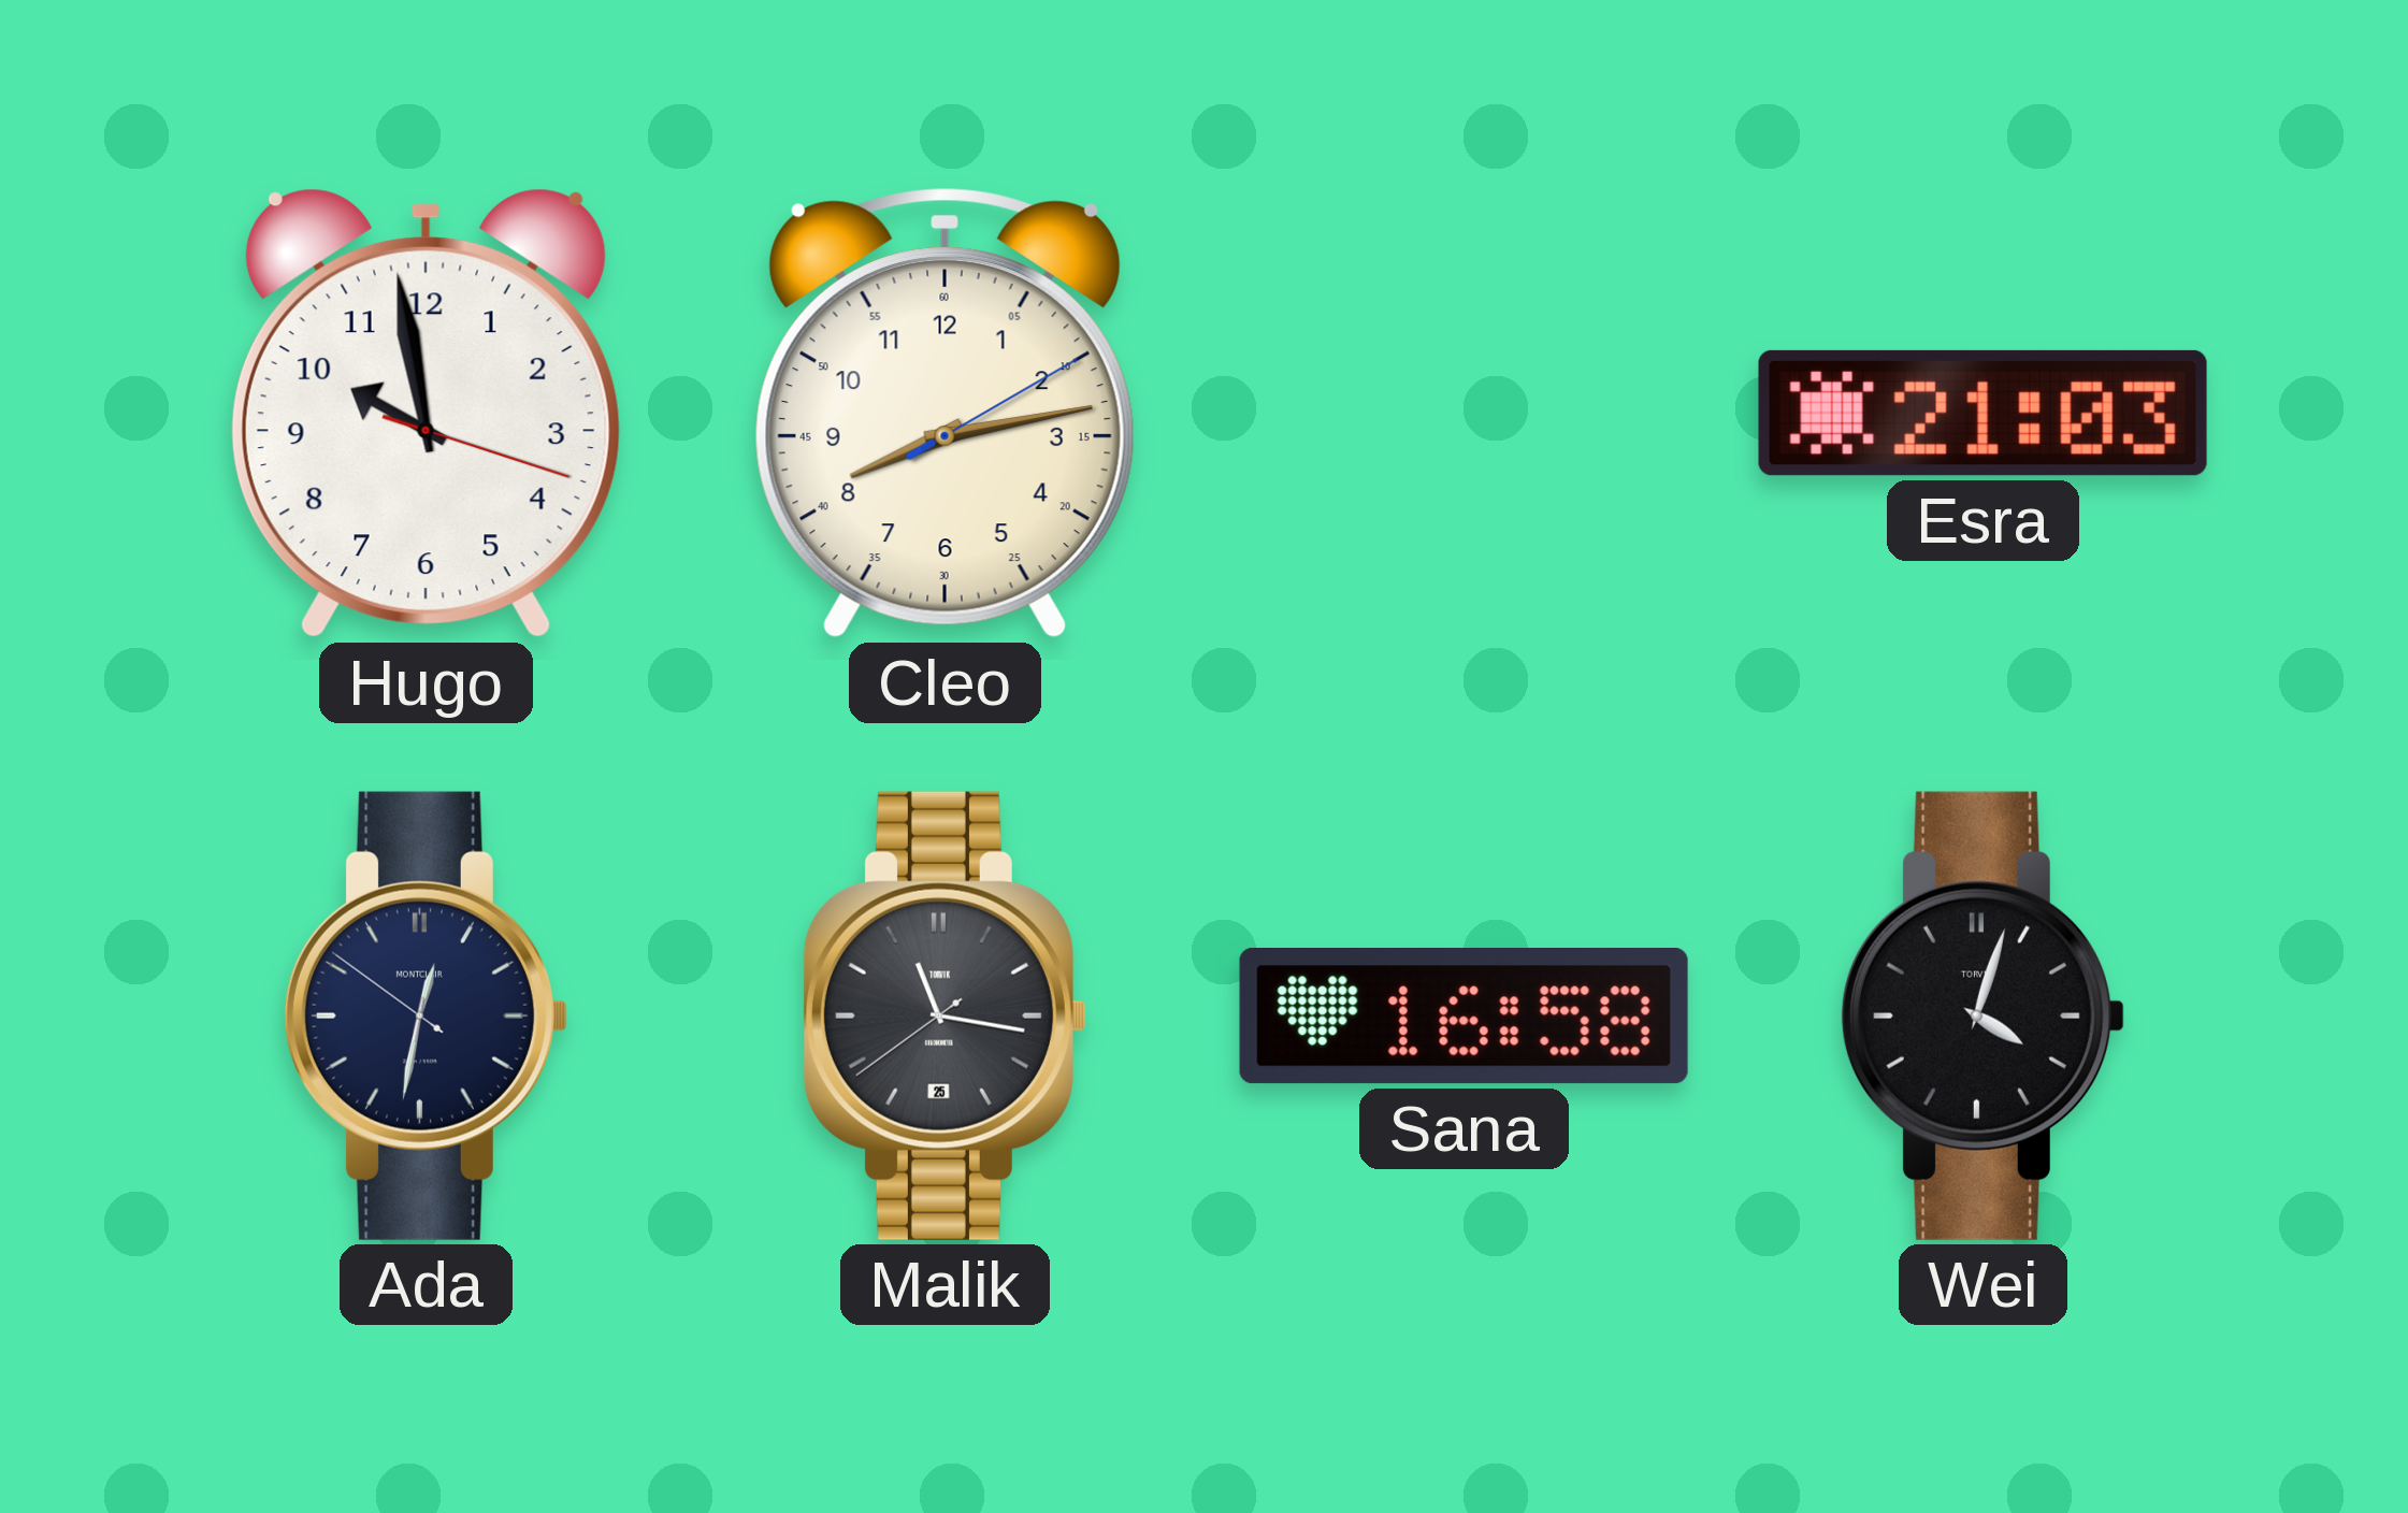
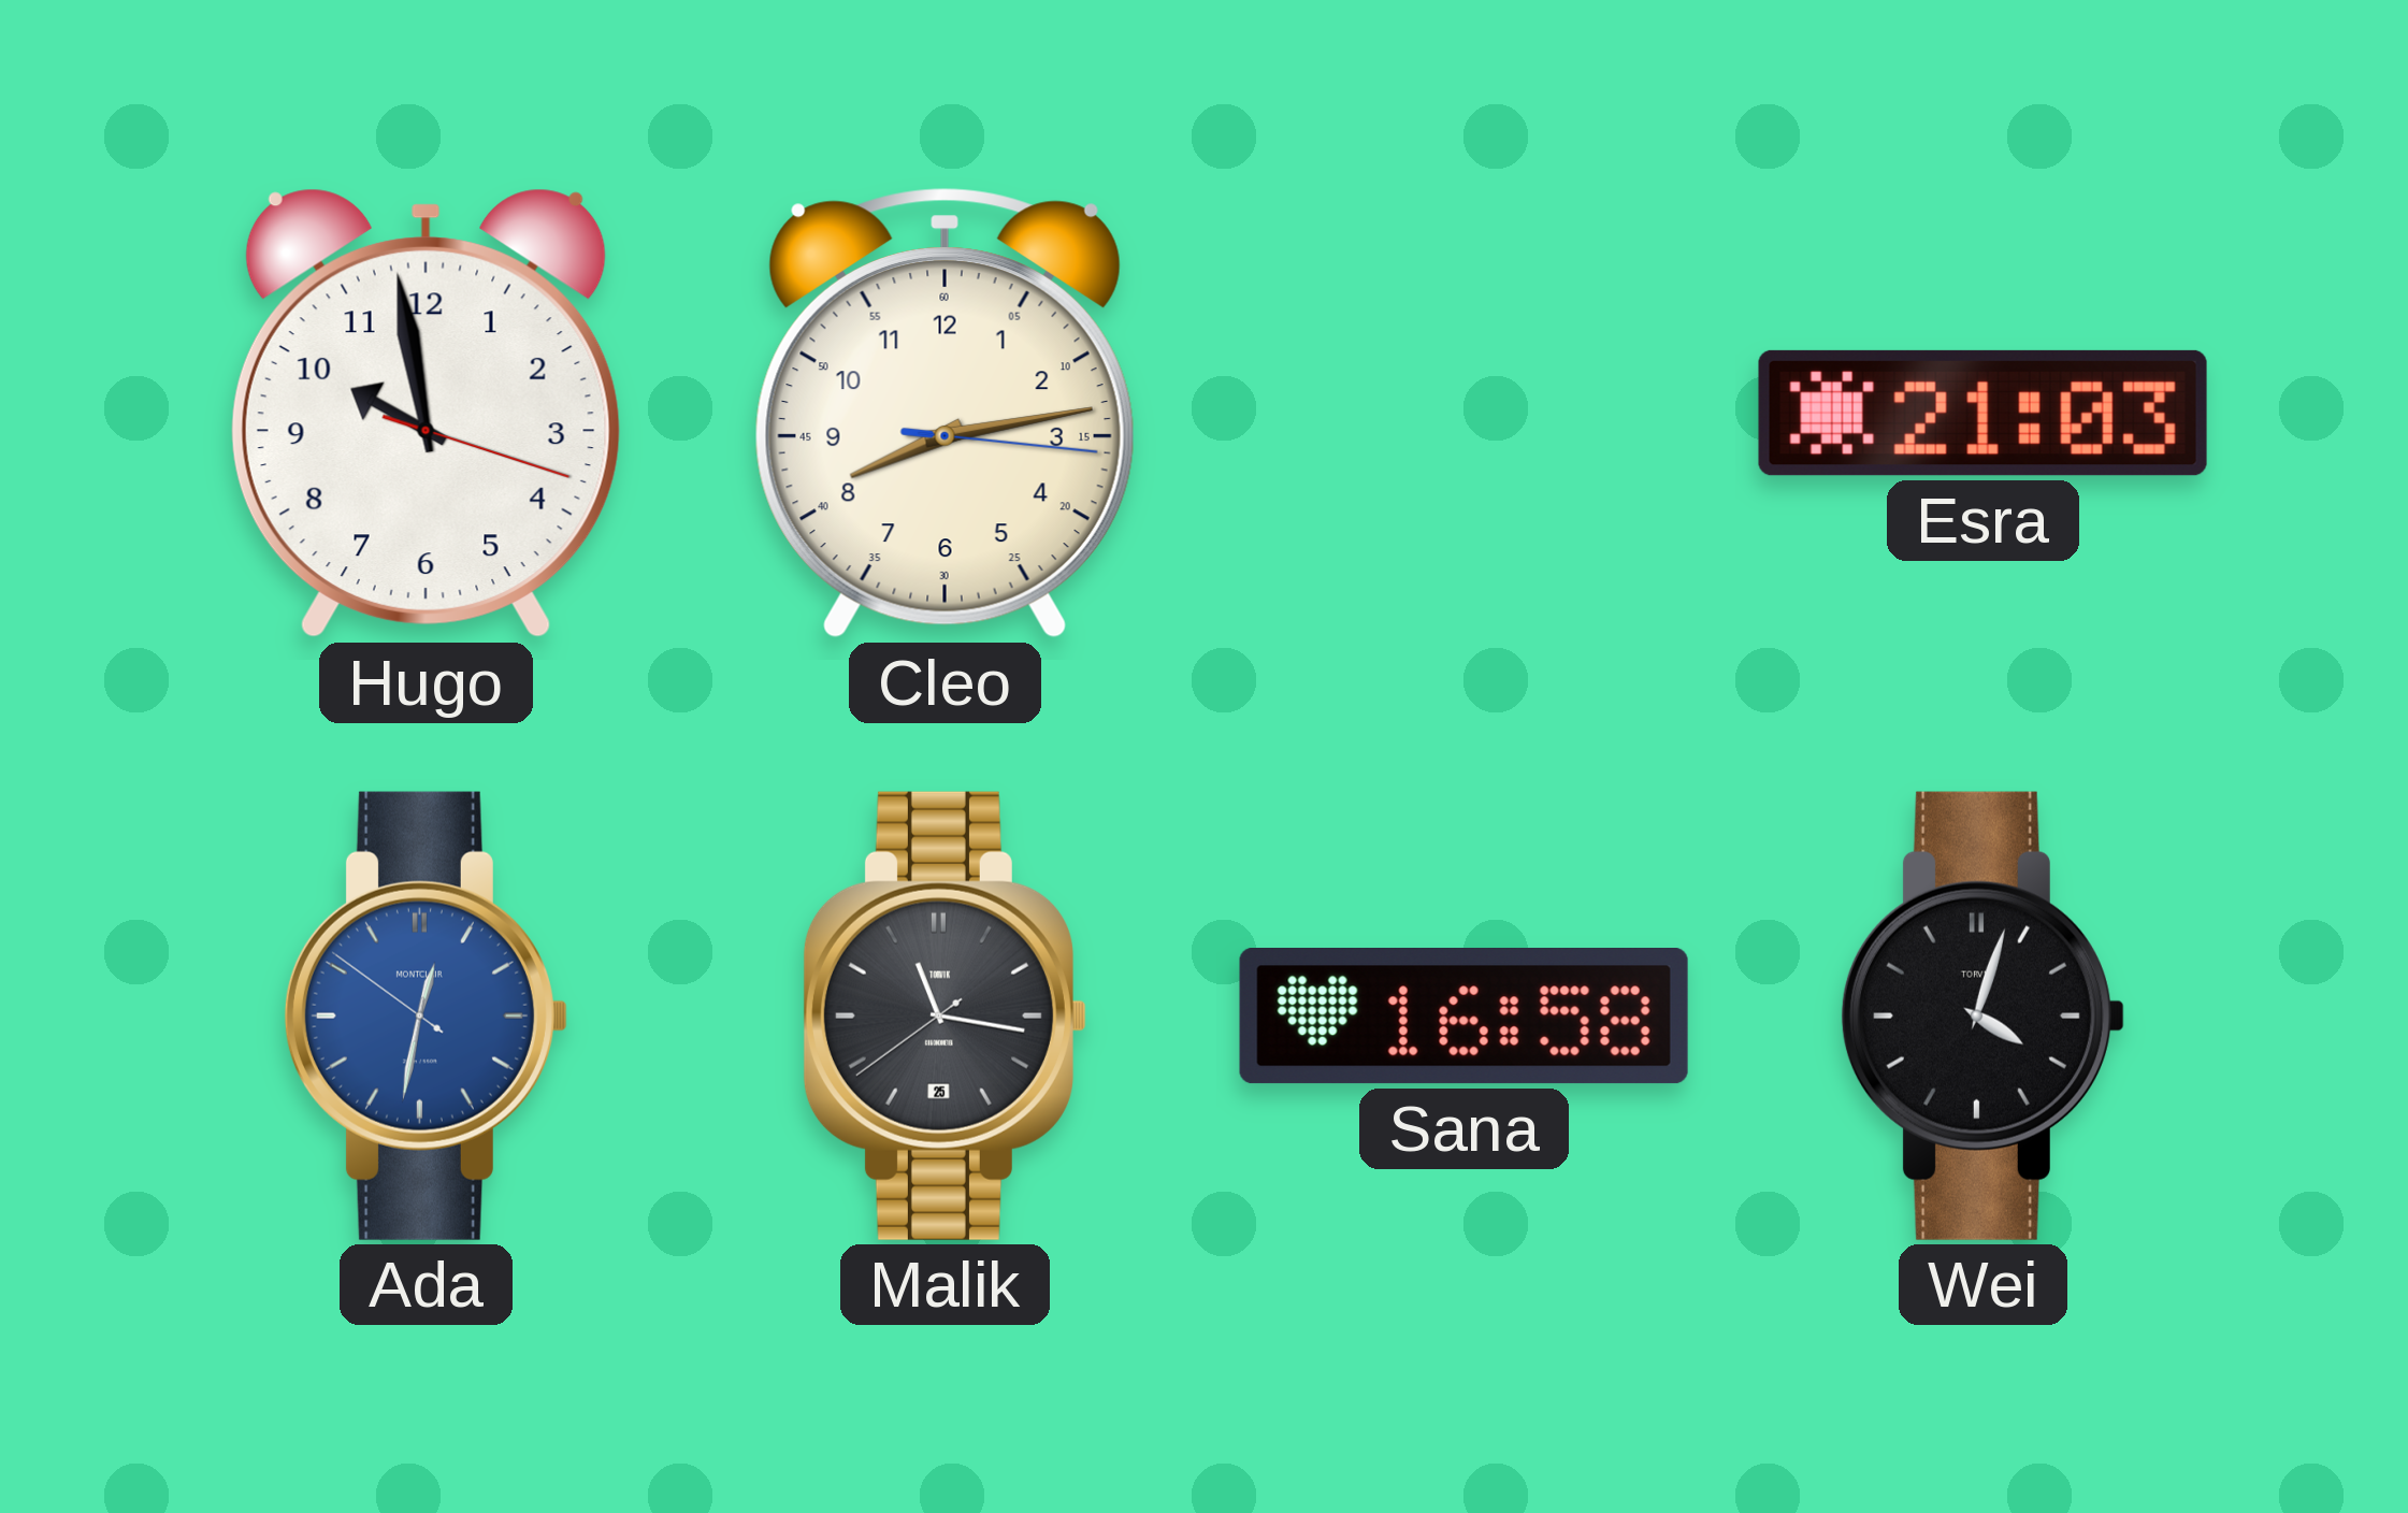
Cleo: 8:13:10 -> 8:13:16
Ada dial: navy -> blue
